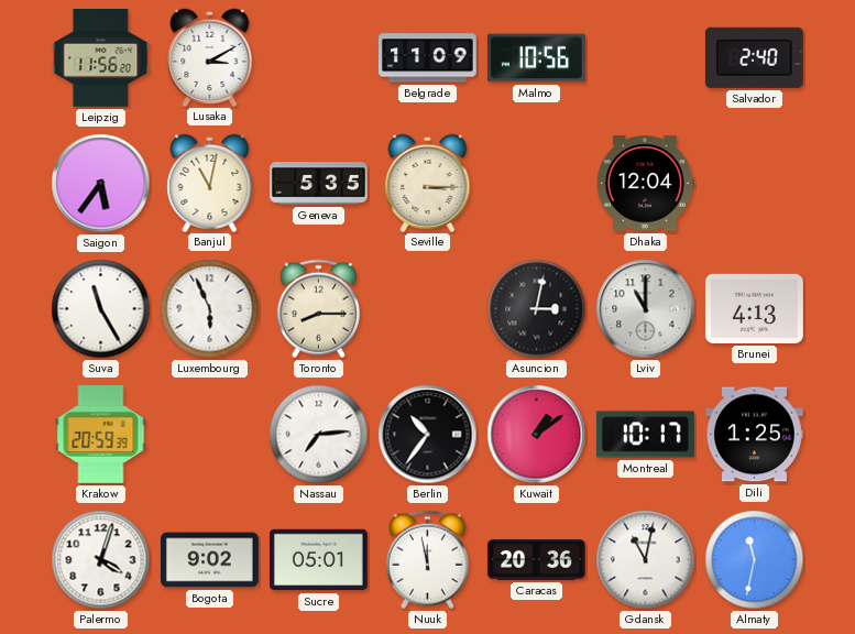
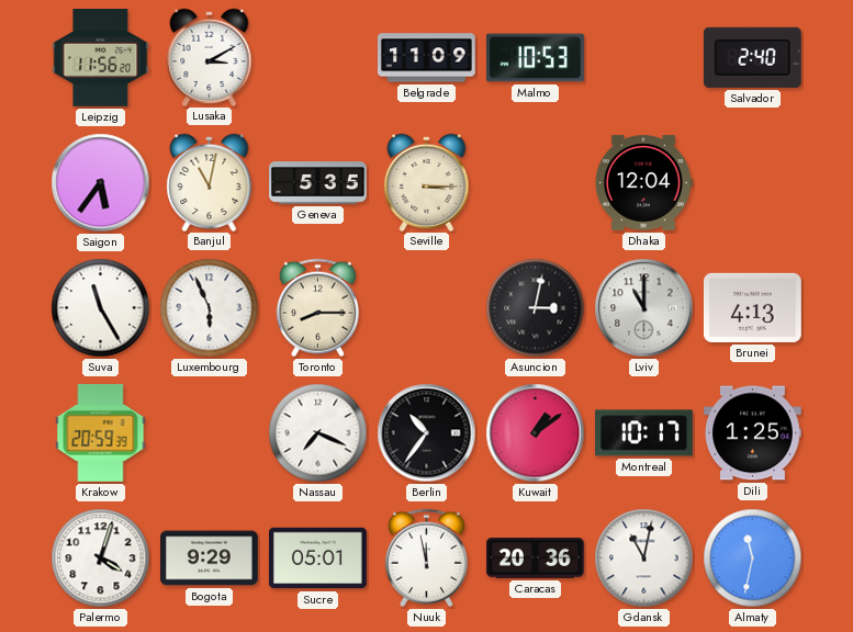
Malmo: 10:56 -> 10:53
Nassau: 7:14 -> 7:19
Bogota: 9:02 -> 9:29
